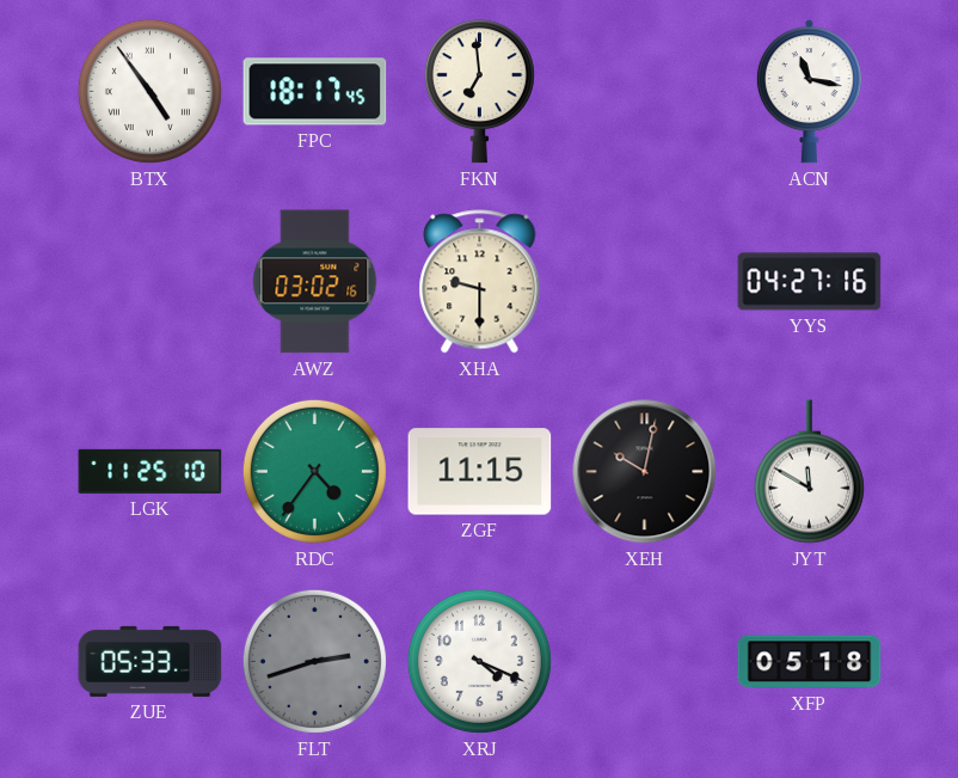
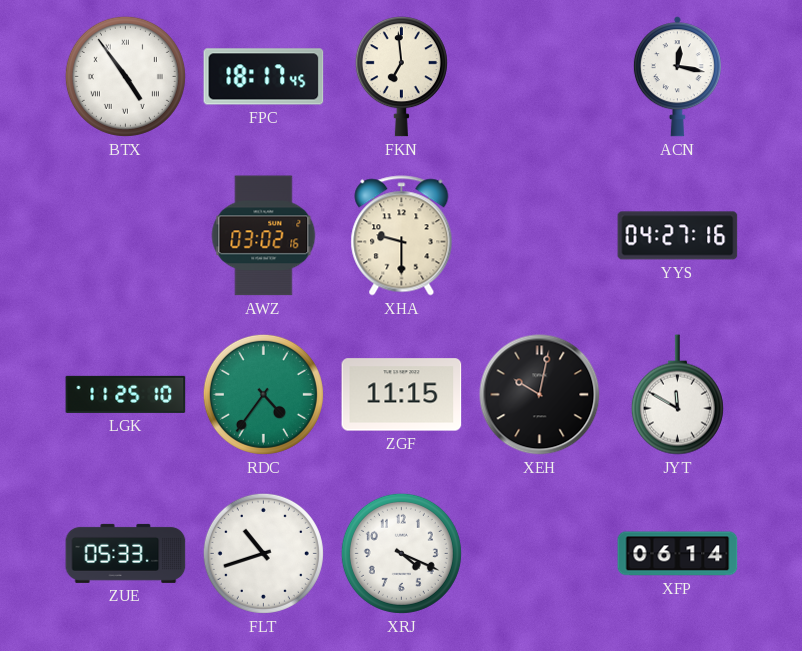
ACN: 11:17 -> 12:17
FLT: 2:42 -> 10:42
FLT dial: grey -> white
XFP: 05:18 -> 06:14
